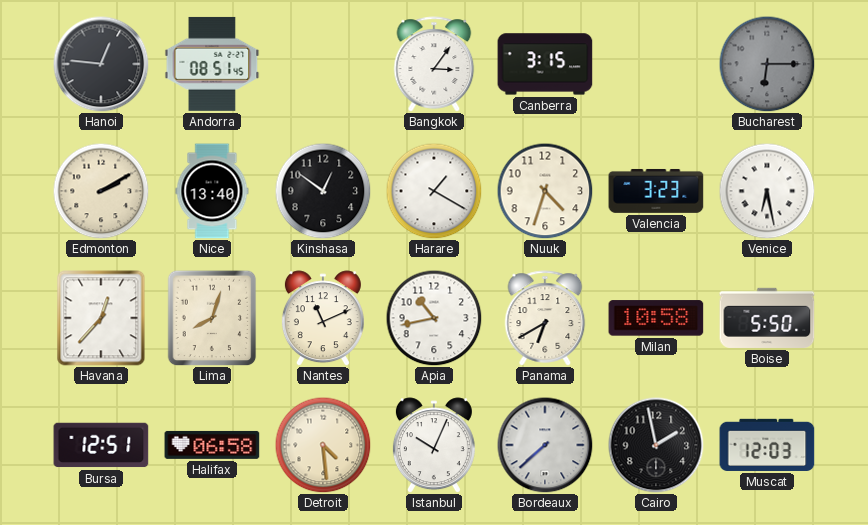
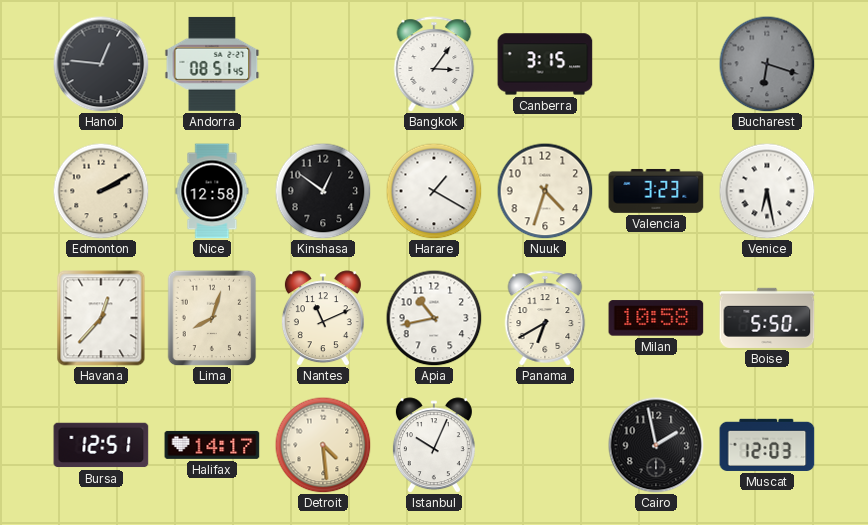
Bucharest: 6:15 -> 6:18
Nice: 13:40 -> 12:58
Halifax: 06:58 -> 14:17
Bordeaux: 7:38 -> none
